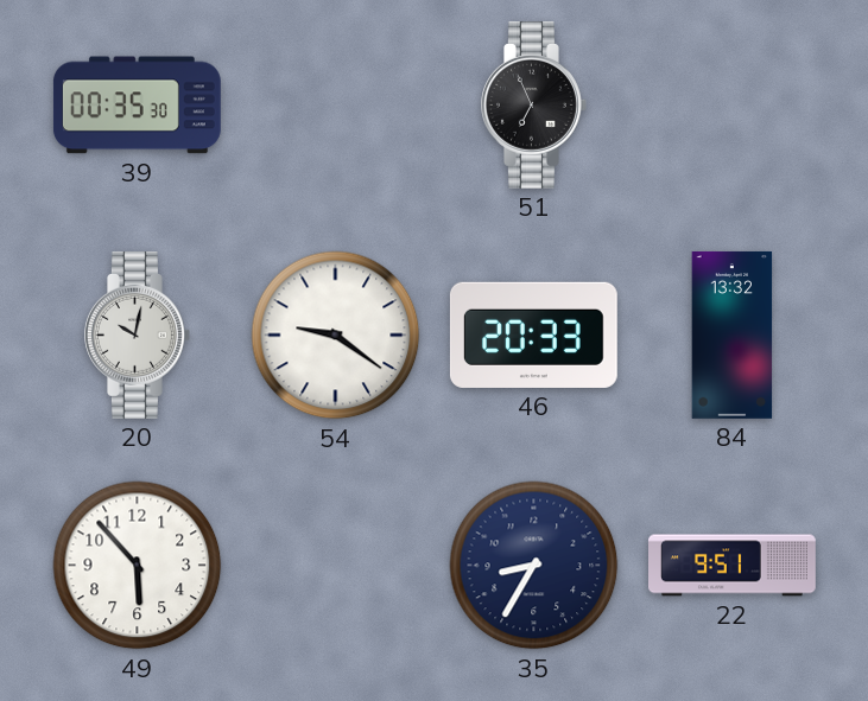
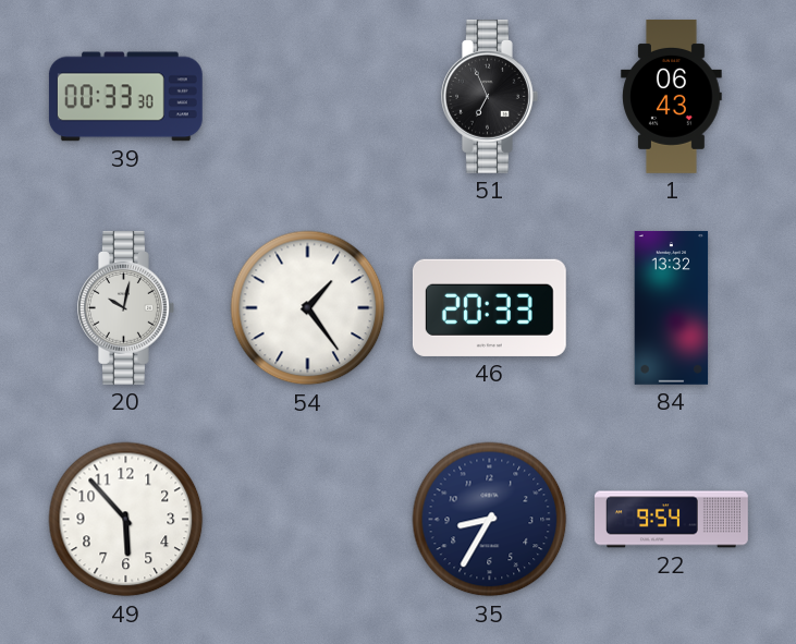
39: 00:35 -> 00:33
1: none -> 06:43
54: 9:21 -> 1:24
22: 9:51 -> 9:54
